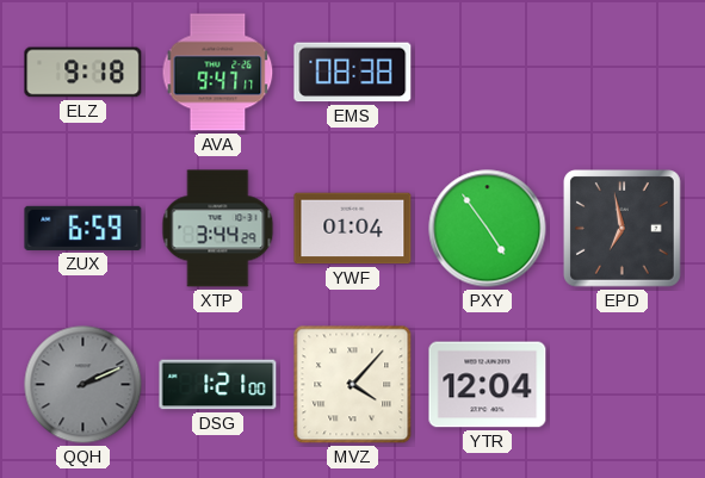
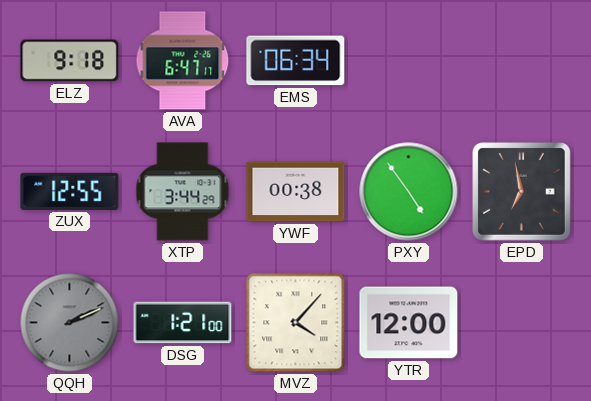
AVA: 9:47 -> 6:47
EMS: 08:38 -> 06:34
ZUX: 6:59 -> 12:55
YWF: 01:04 -> 00:38
YTR: 12:04 -> 12:00
